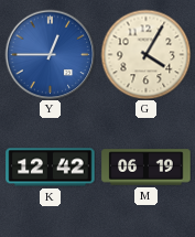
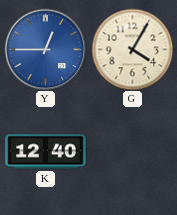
K: 12:42 -> 12:40
M: 06:19 -> none
